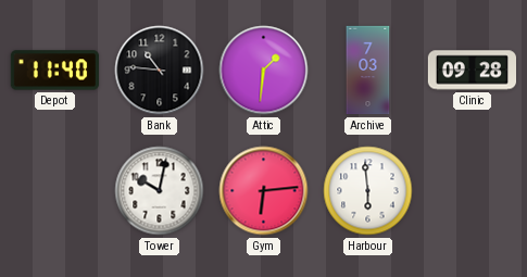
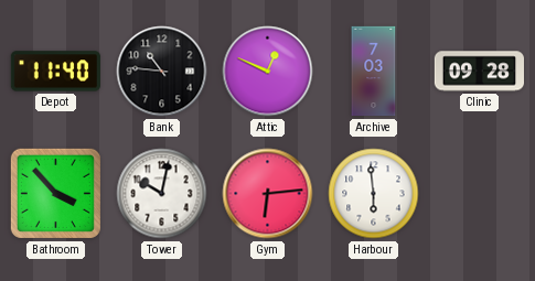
Attic: 1:31 -> 12:49
Bathroom: none -> 3:53
